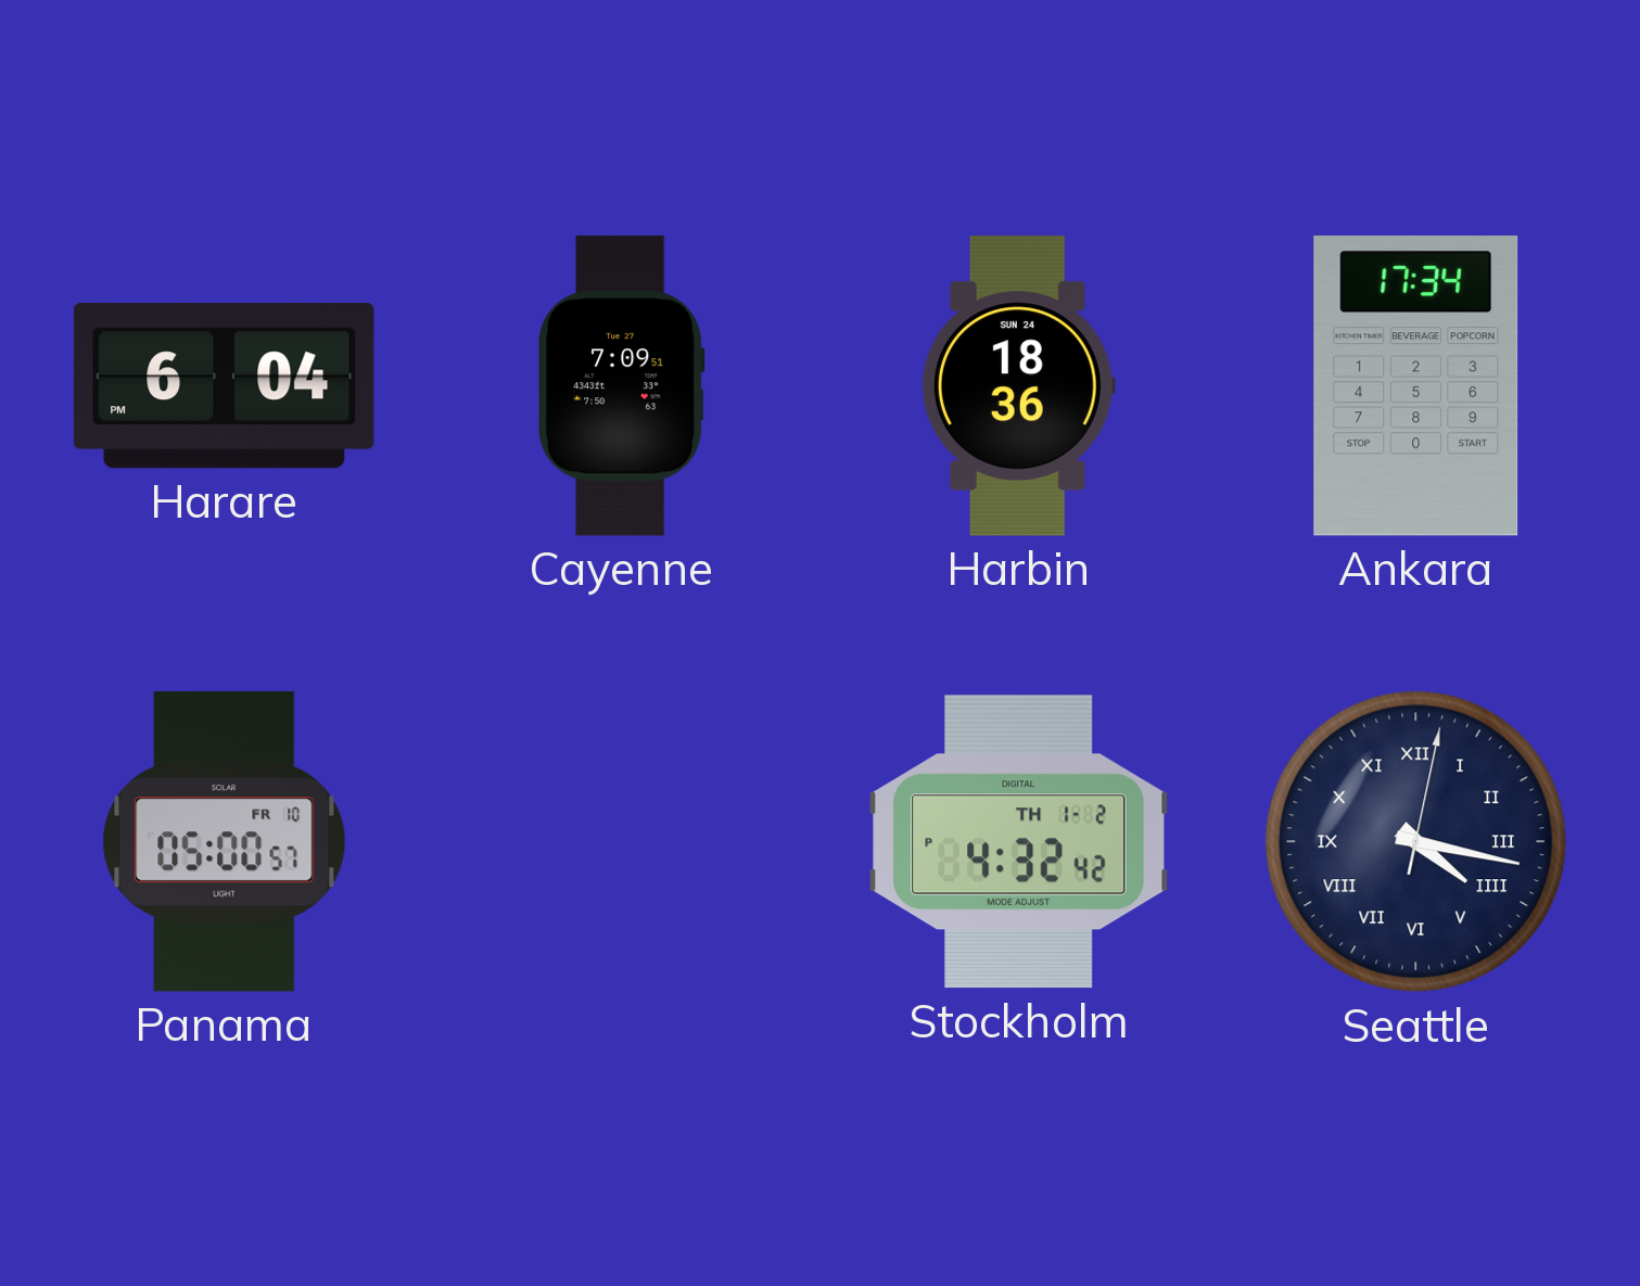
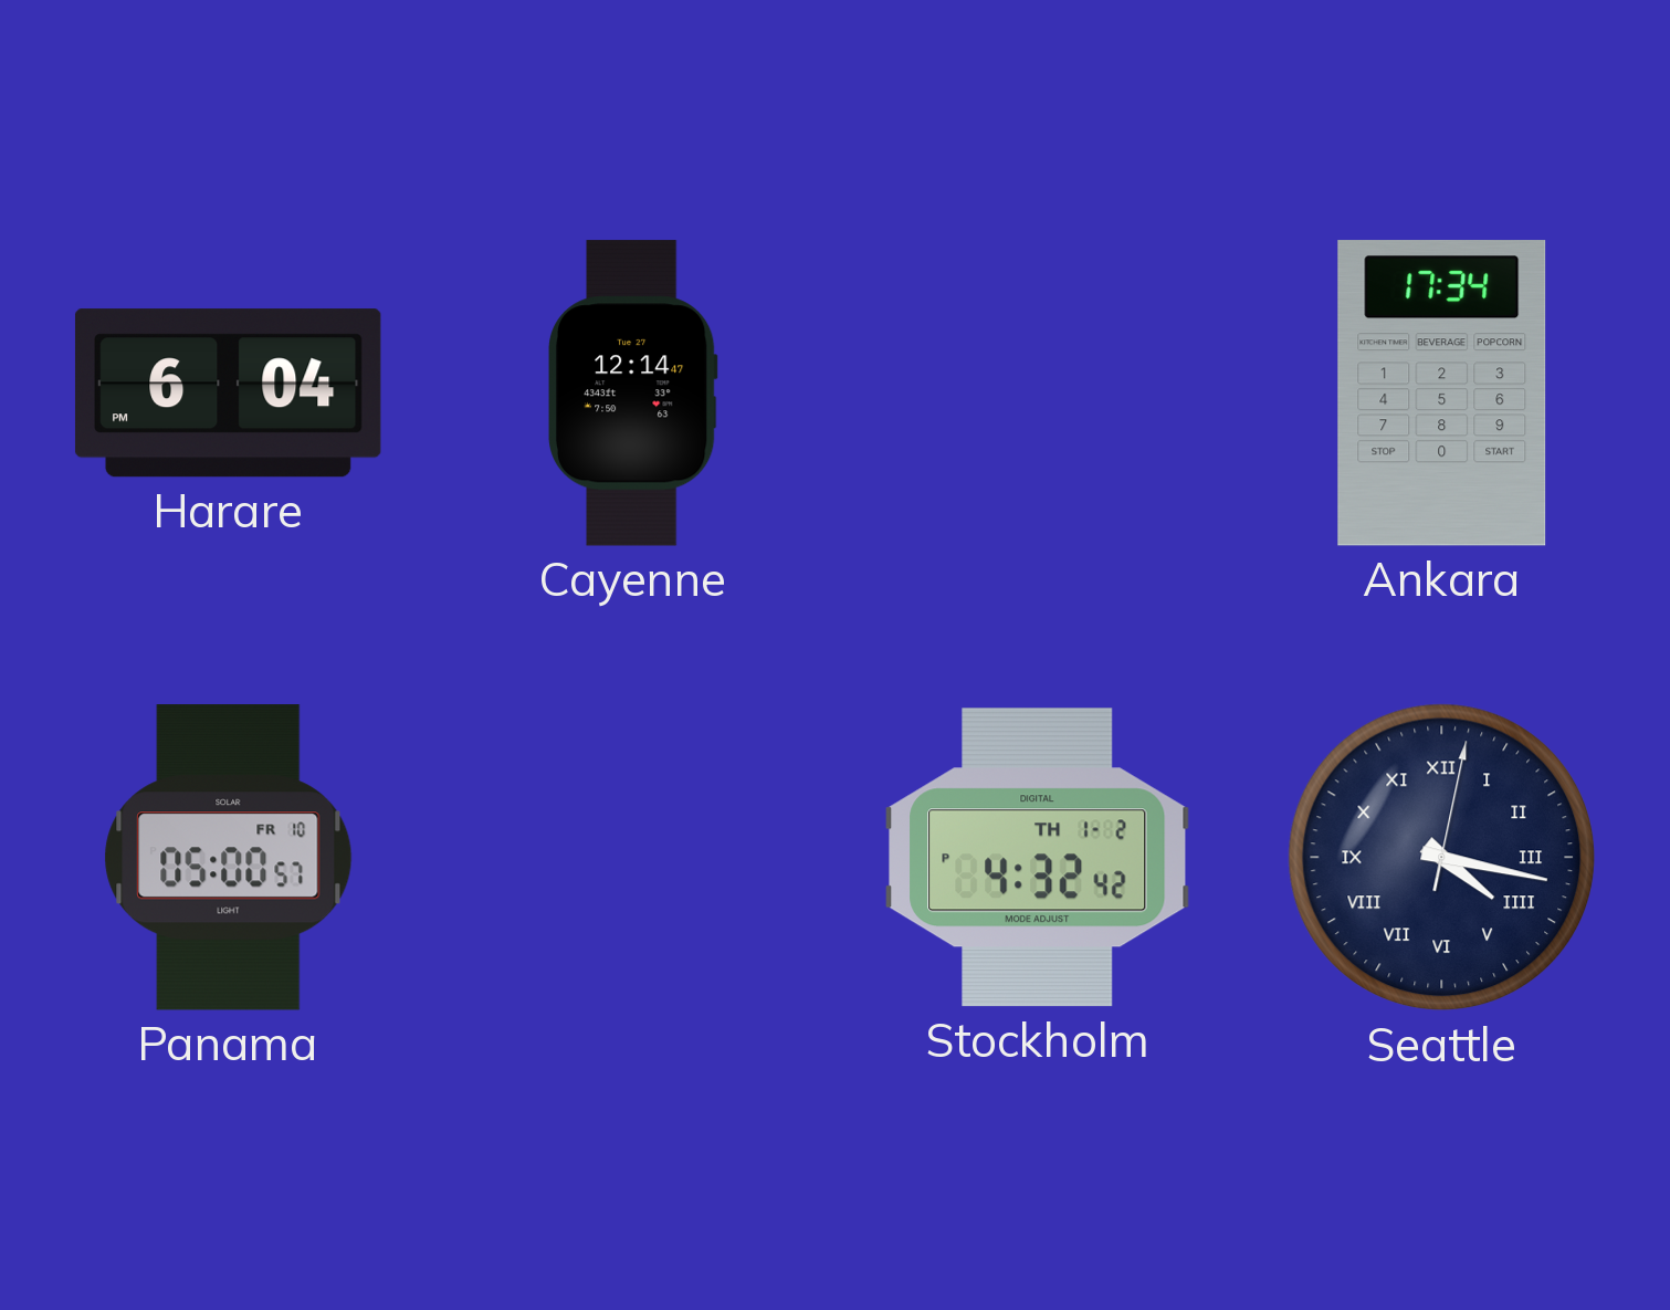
Cayenne: 7:09 -> 12:14
Harbin: 18:36 -> none
